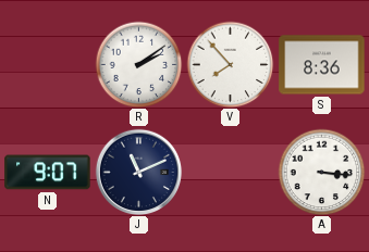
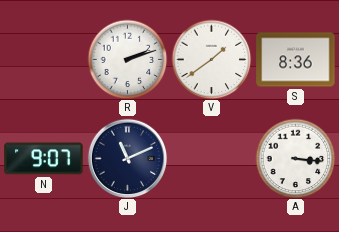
R: 2:09 -> 2:12
V: 7:53 -> 1:39
